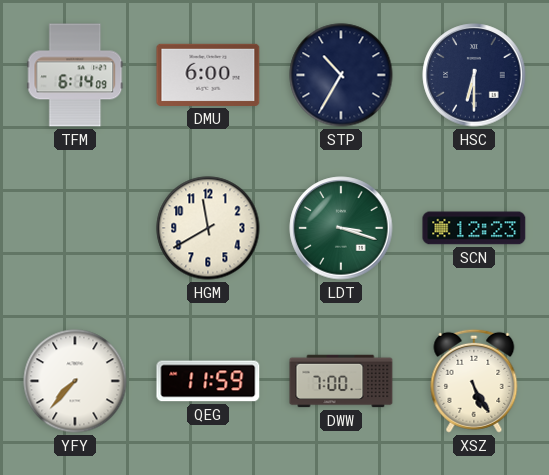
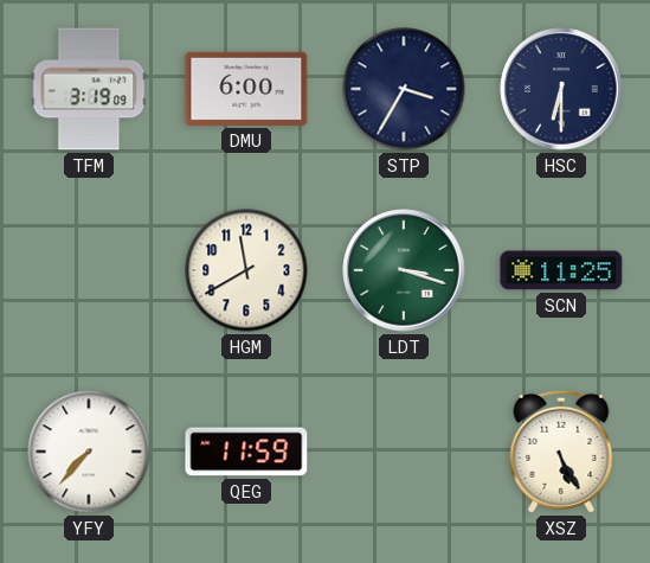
TFM: 6:14 -> 3:19
STP: 10:35 -> 3:35
SCN: 12:23 -> 11:25
DWW: 7:00 -> none
